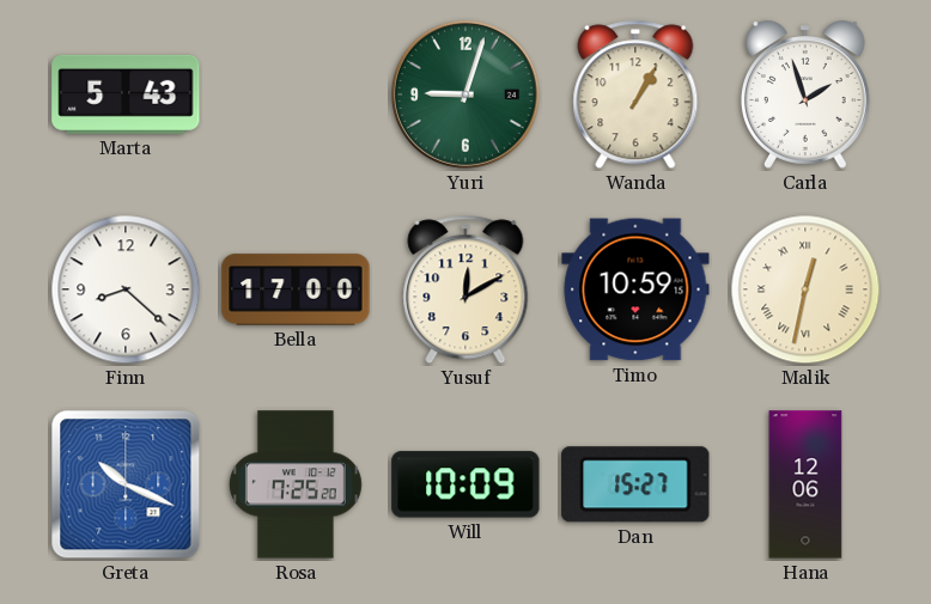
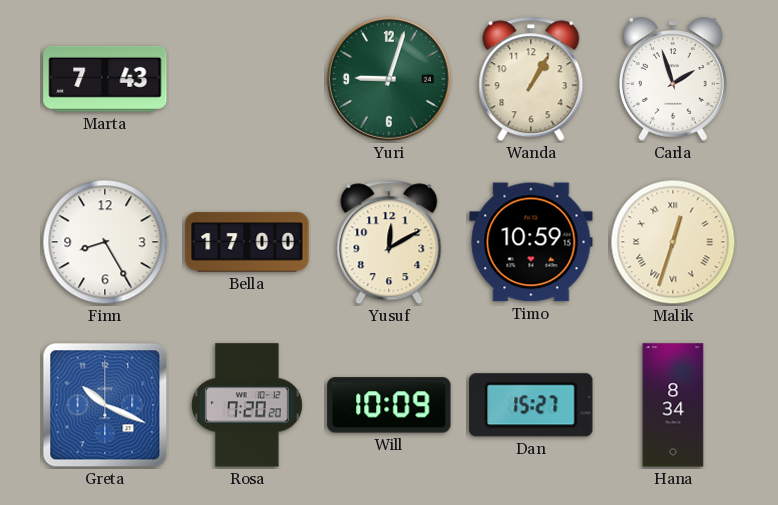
Marta: 5:43 -> 7:43
Finn: 8:22 -> 8:25
Malik: 12:32 -> 12:33
Rosa: 7:25 -> 7:20
Hana: 12:06 -> 8:34
